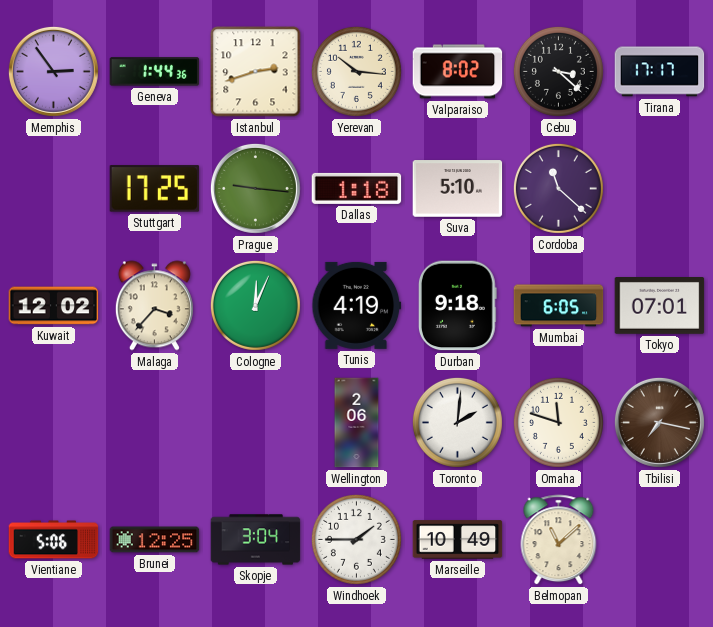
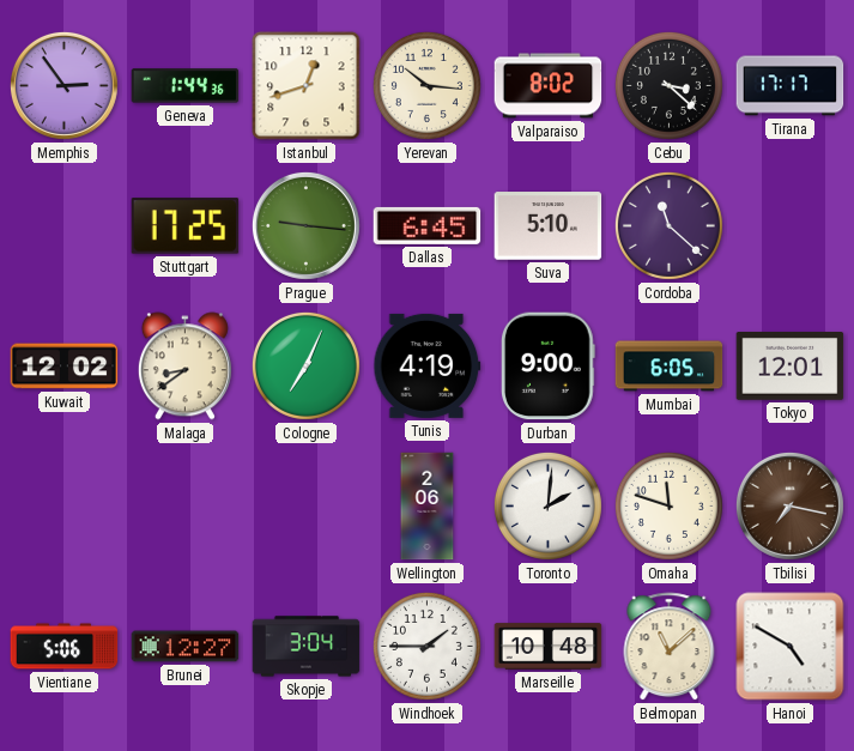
Istanbul: 2:42 -> 12:42
Dallas: 1:18 -> 6:45
Malaga: 3:37 -> 8:39
Cologne: 12:04 -> 7:04
Durban: 9:18 -> 9:00
Tokyo: 07:01 -> 12:01
Brunei: 12:25 -> 12:27
Marseille: 10:49 -> 10:48
Hanoi: none -> 4:50
